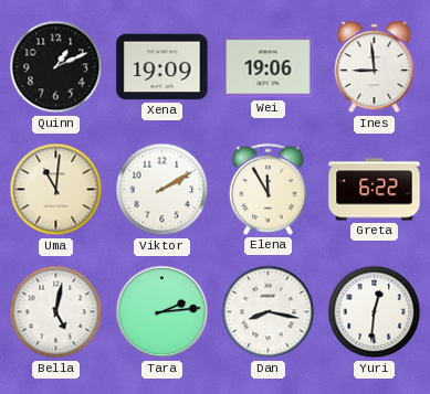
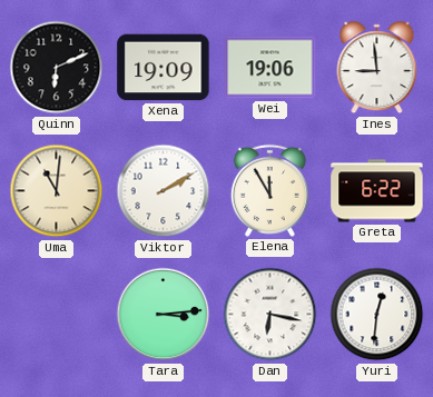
Quinn: 1:11 -> 6:11
Bella: 5:02 -> none
Tara: 2:14 -> 3:14
Dan: 8:17 -> 6:17
